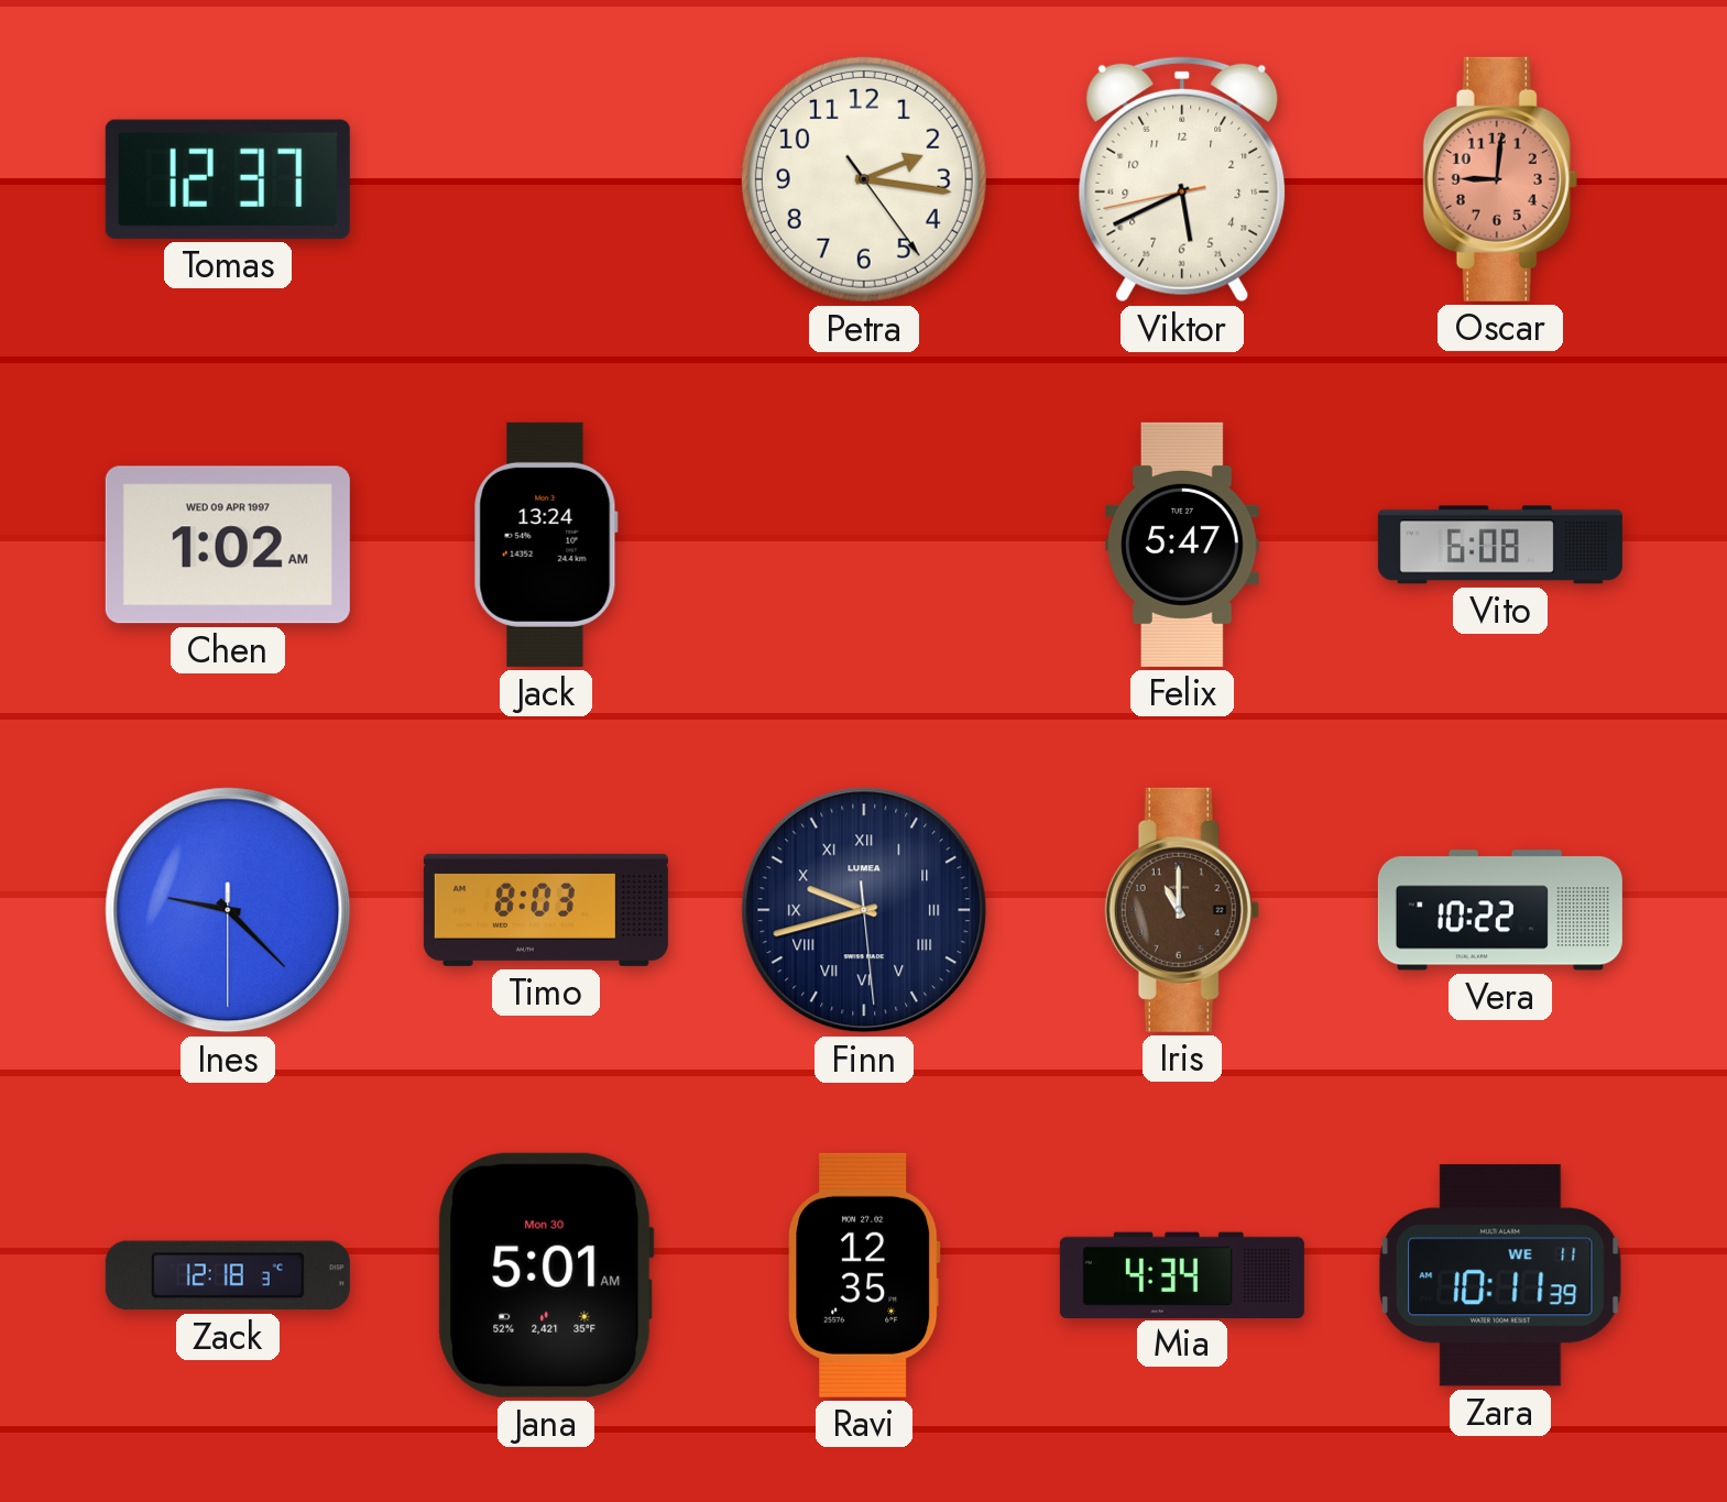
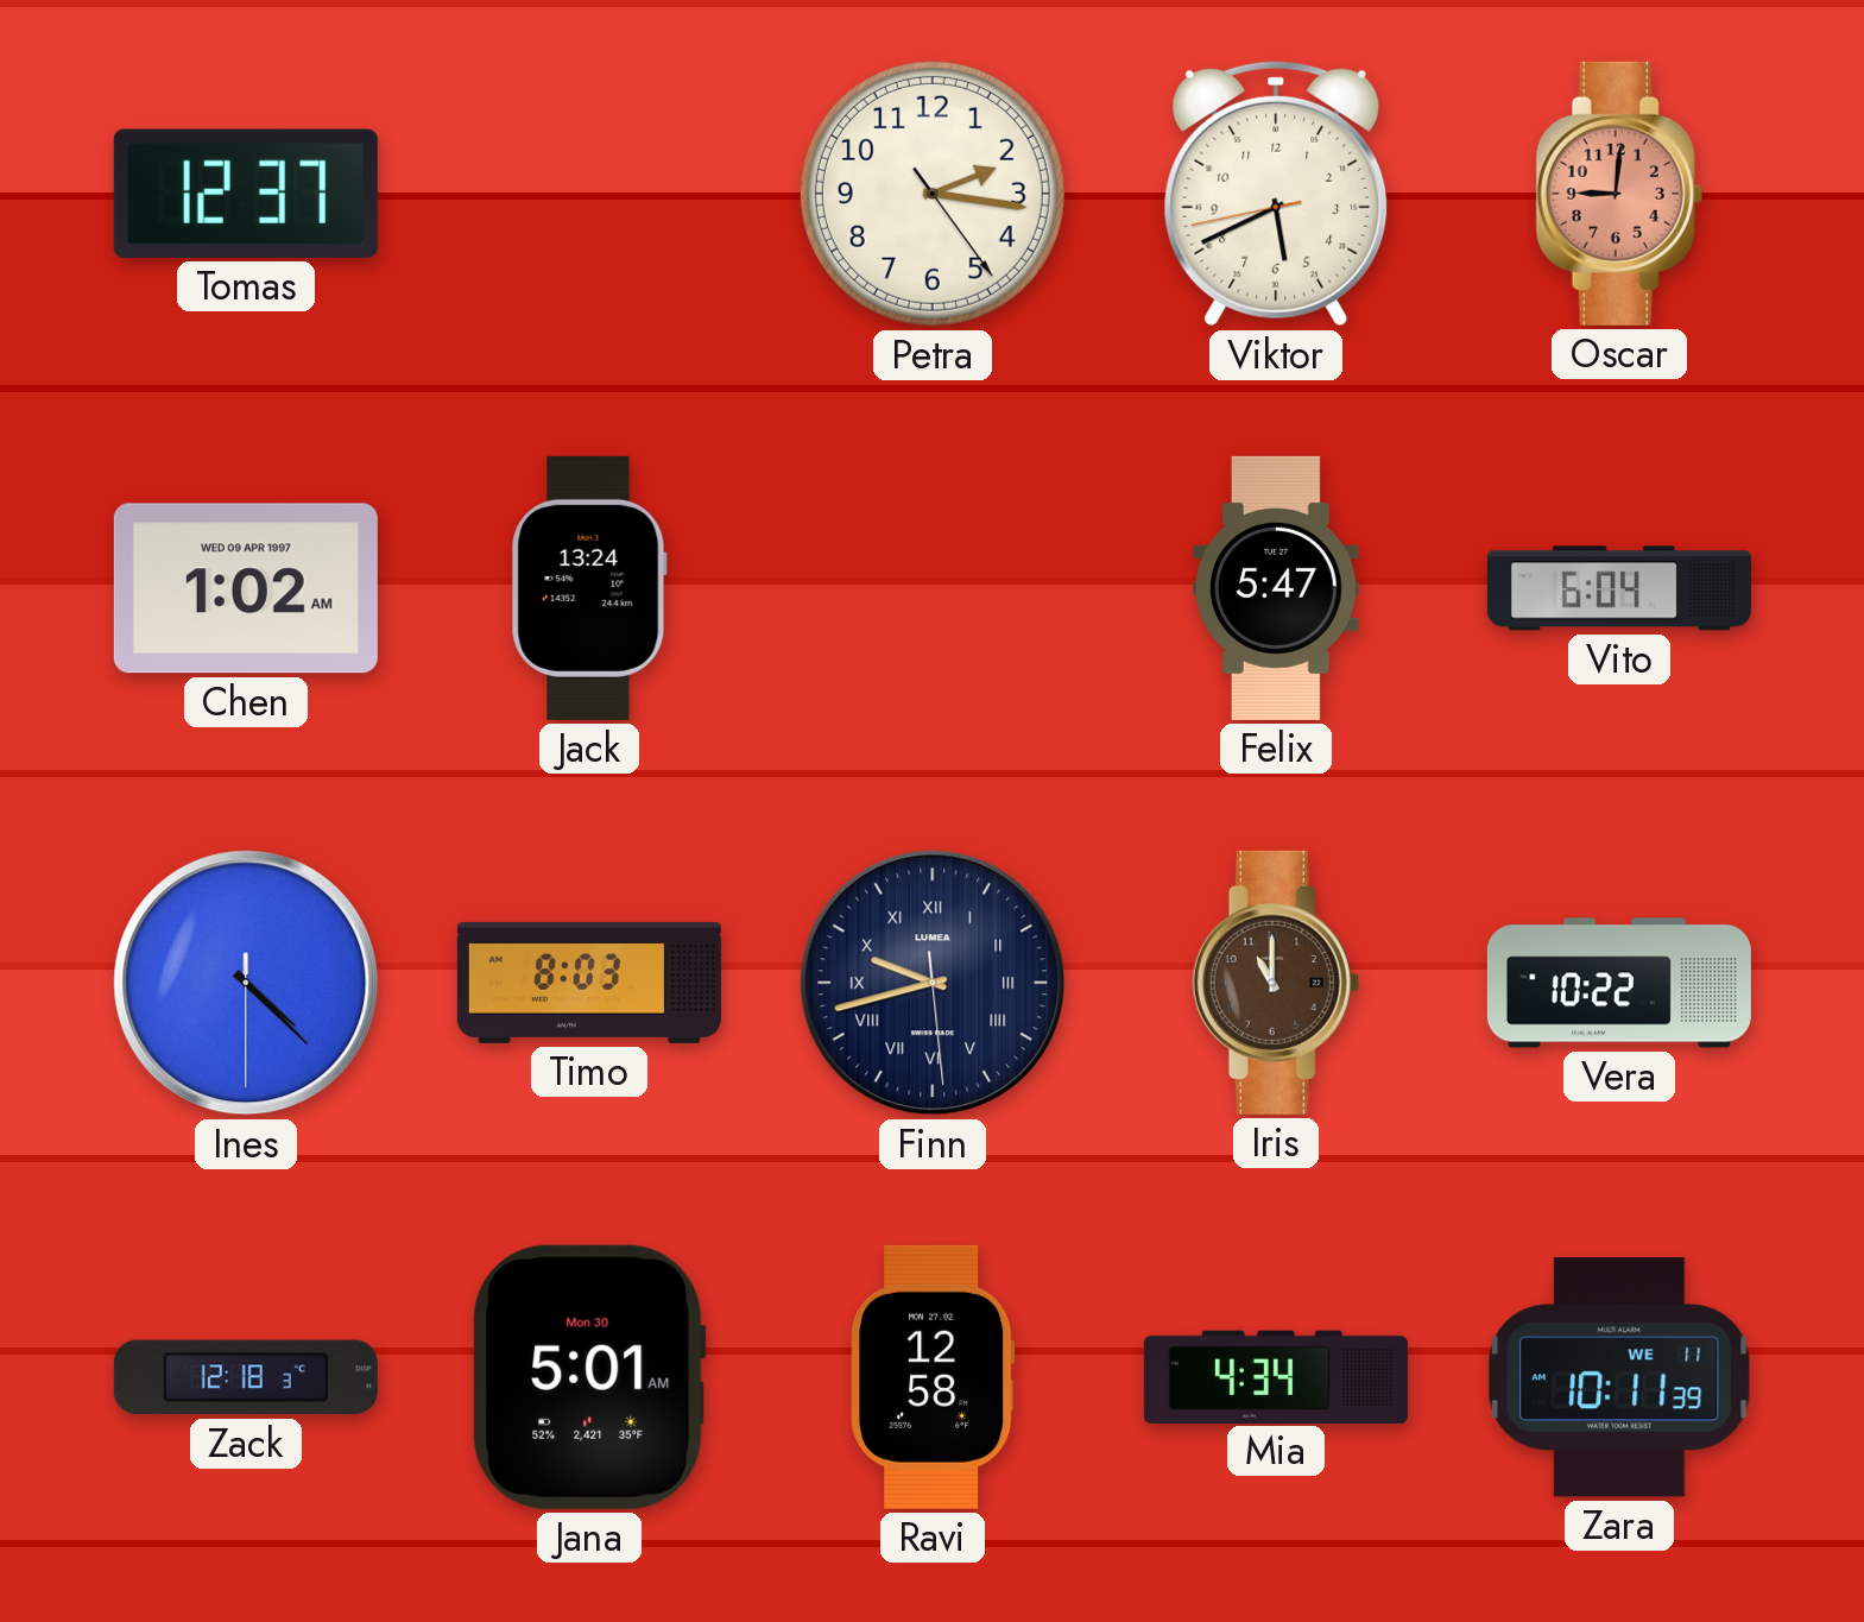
Vito: 6:08 -> 6:04
Ines: 9:22 -> 4:22
Ravi: 12:35 -> 12:58
